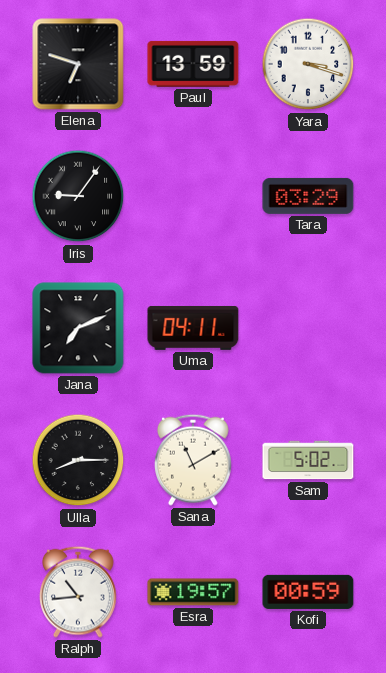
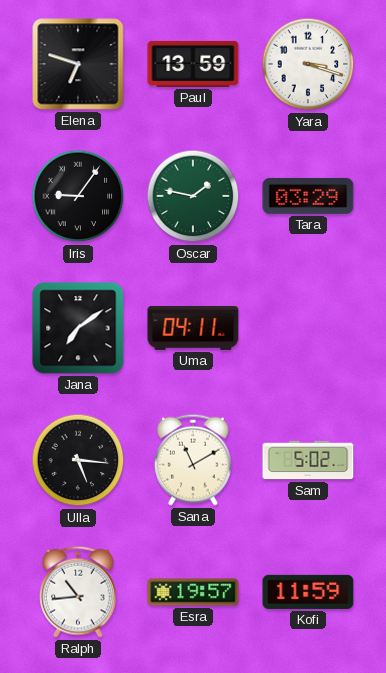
Oscar: none -> 1:47
Jana: 7:11 -> 7:09
Ulla: 8:15 -> 5:16
Kofi: 00:59 -> 11:59
